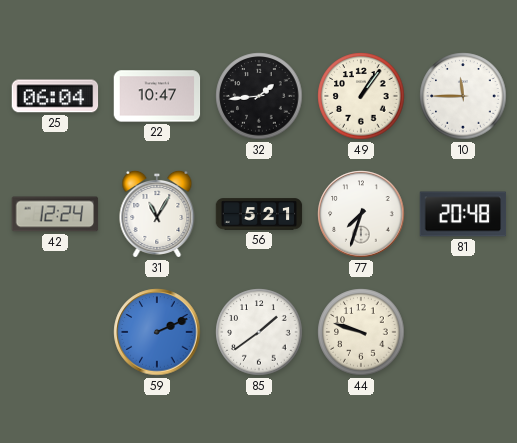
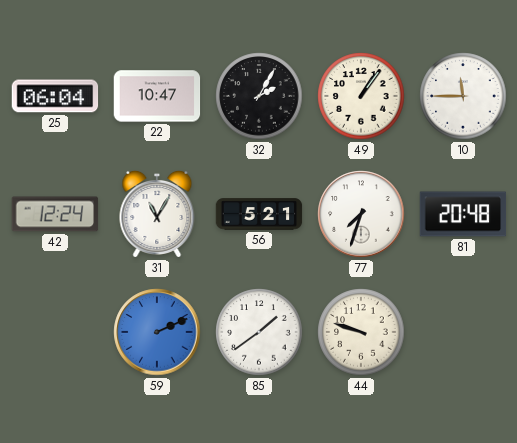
32: 1:44 -> 2:05
